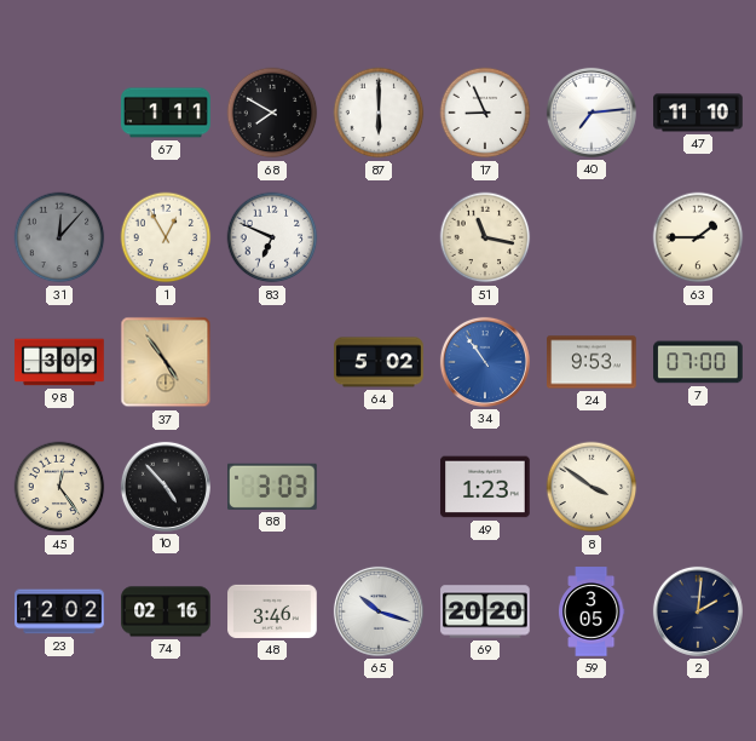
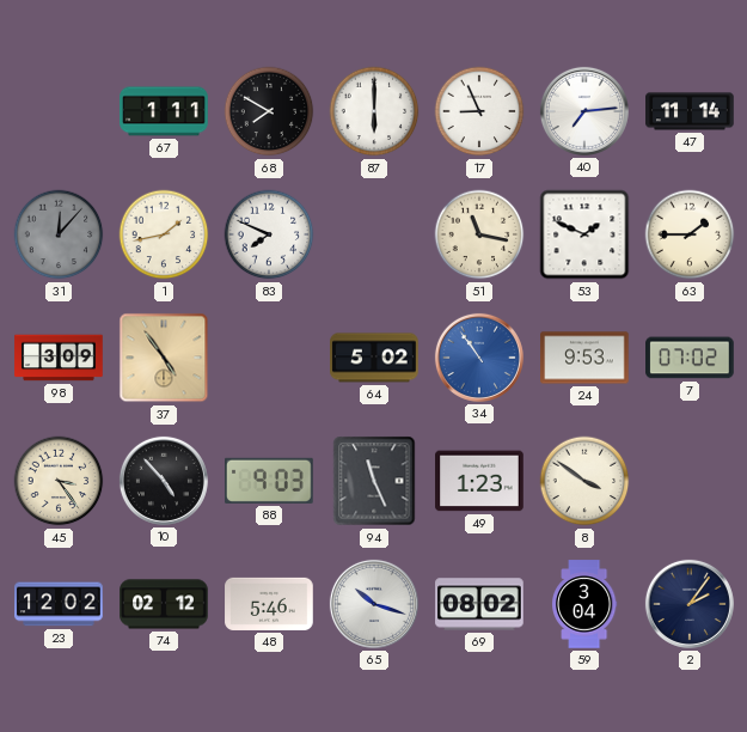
47: 11:10 -> 11:14
1: 12:55 -> 1:43
83: 6:49 -> 7:49
53: none -> 1:49
7: 07:00 -> 07:02
45: 12:24 -> 3:24
88: 3:03 -> 9:03
94: none -> 11:26
74: 02:16 -> 02:12
48: 3:46 -> 5:46
69: 20:20 -> 08:02
59: 3:05 -> 3:04
2: 2:01 -> 2:06
